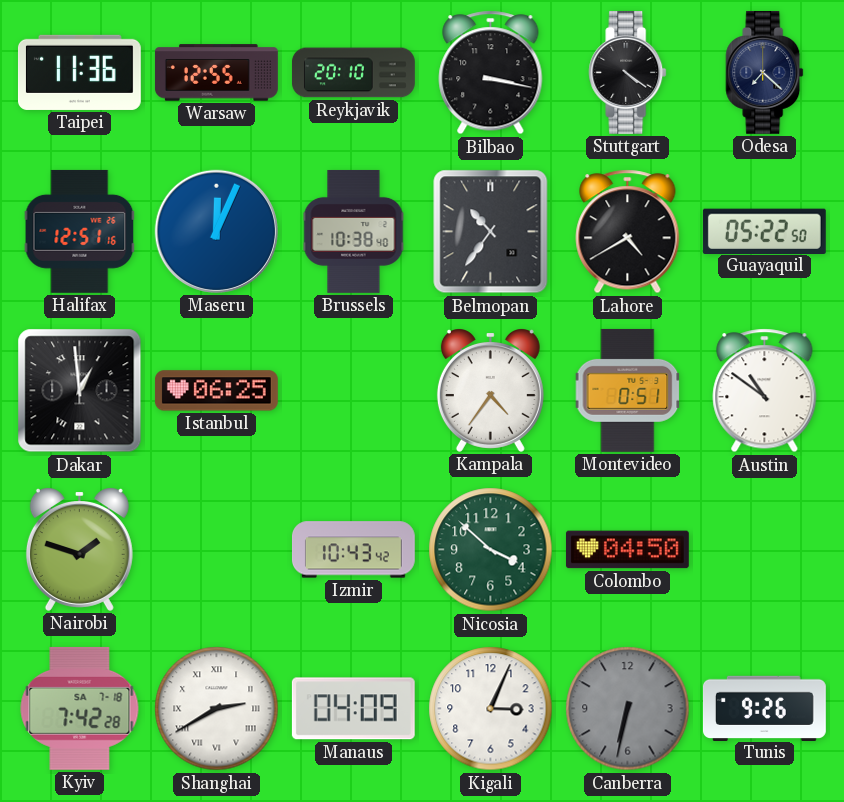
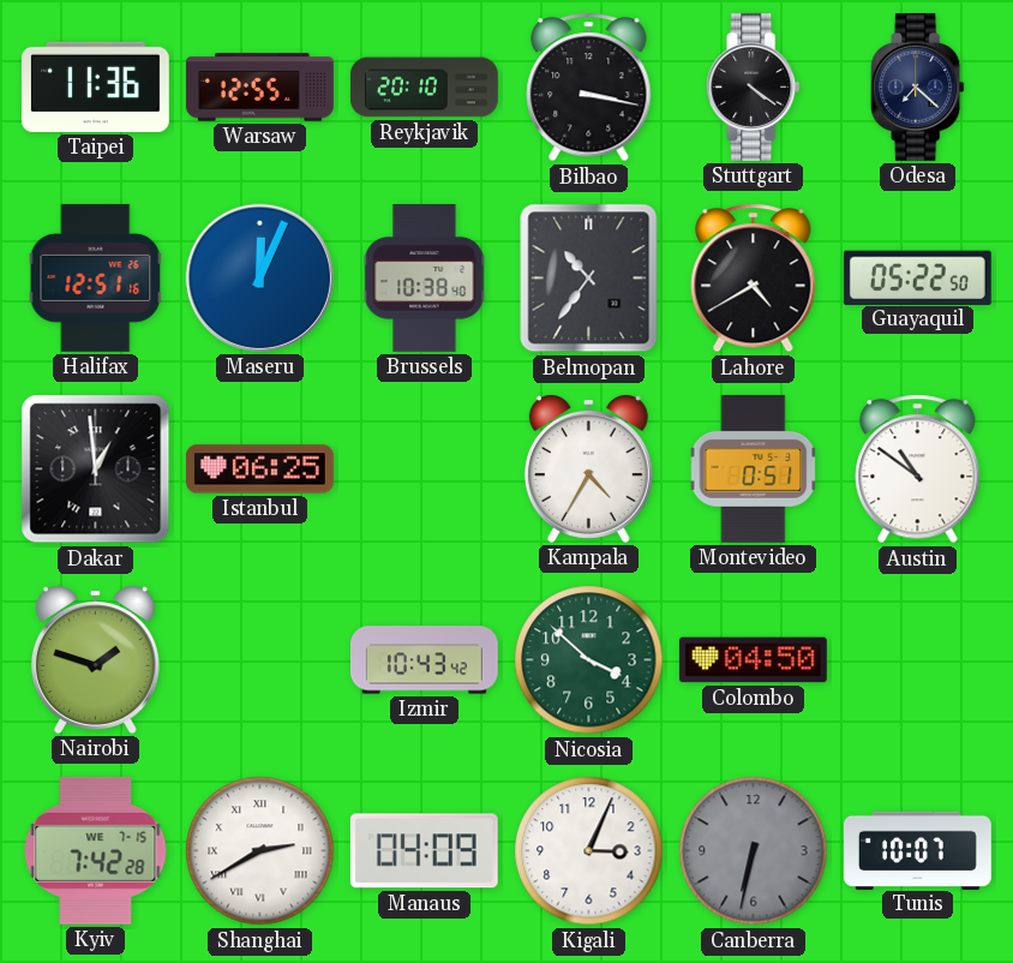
Kampala: 4:36 -> 4:35
Kyiv date: SA 7-18 -> WE 7-15
Tunis: 9:26 -> 10:07
